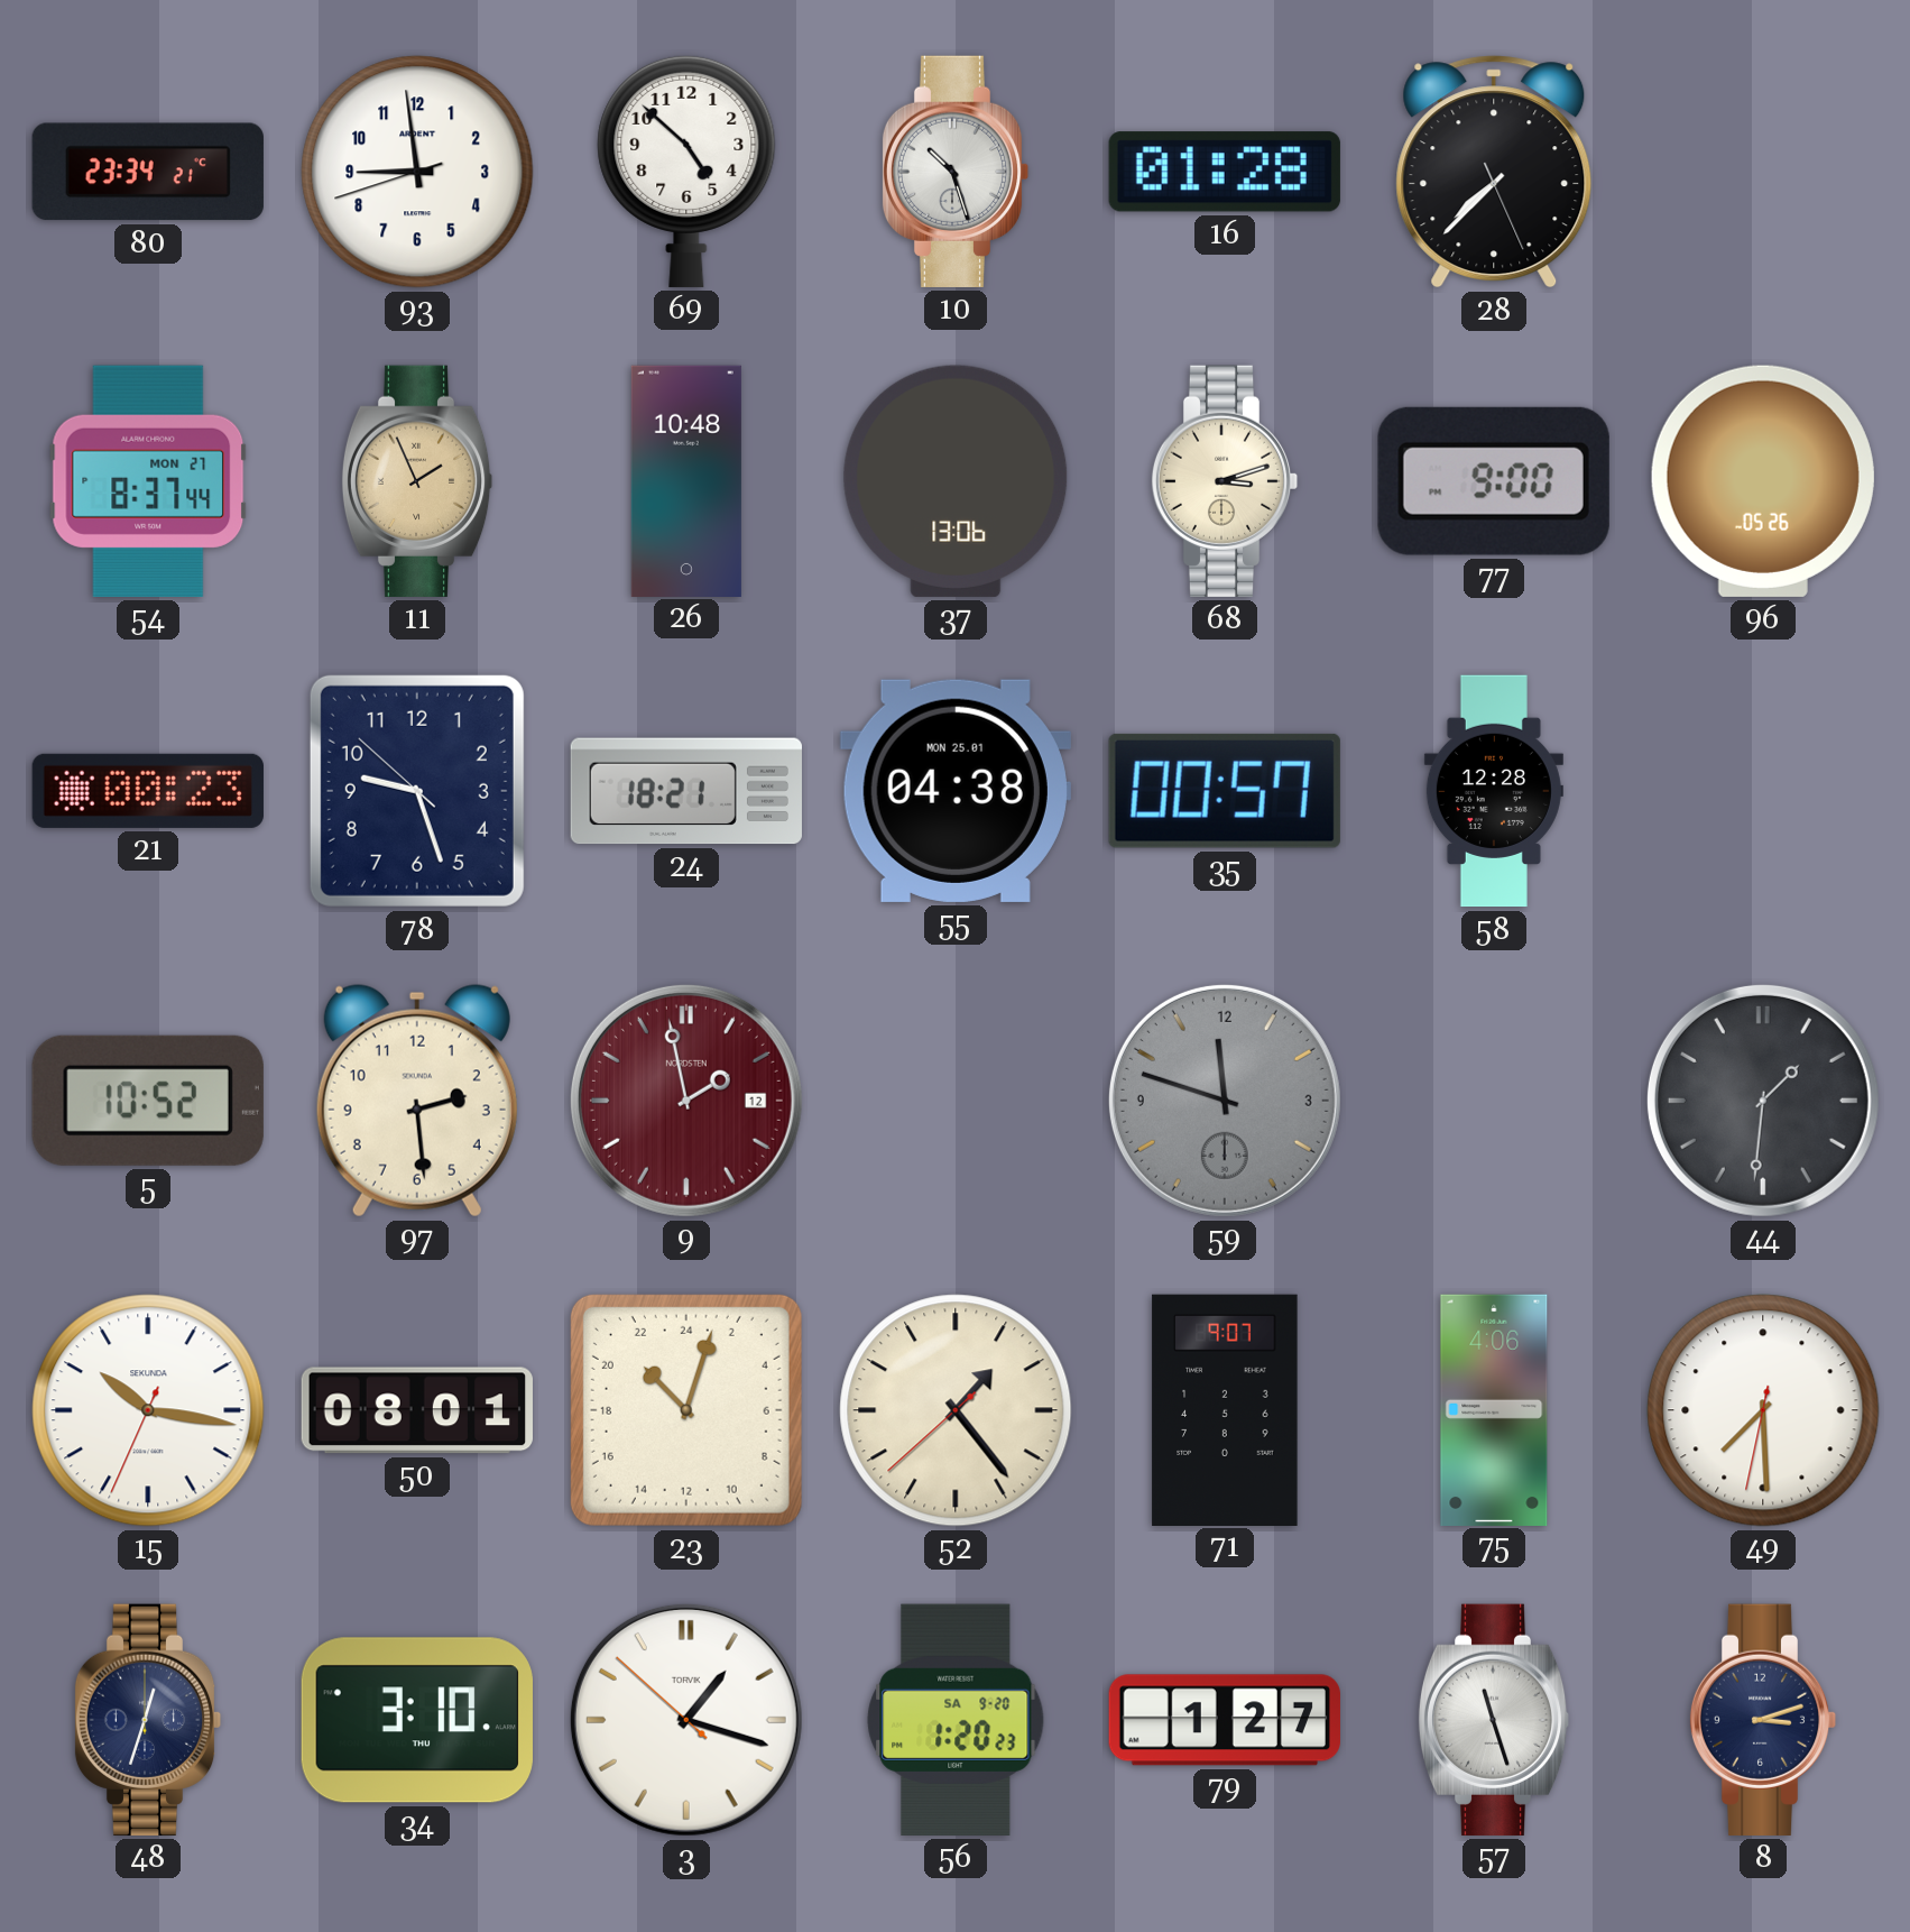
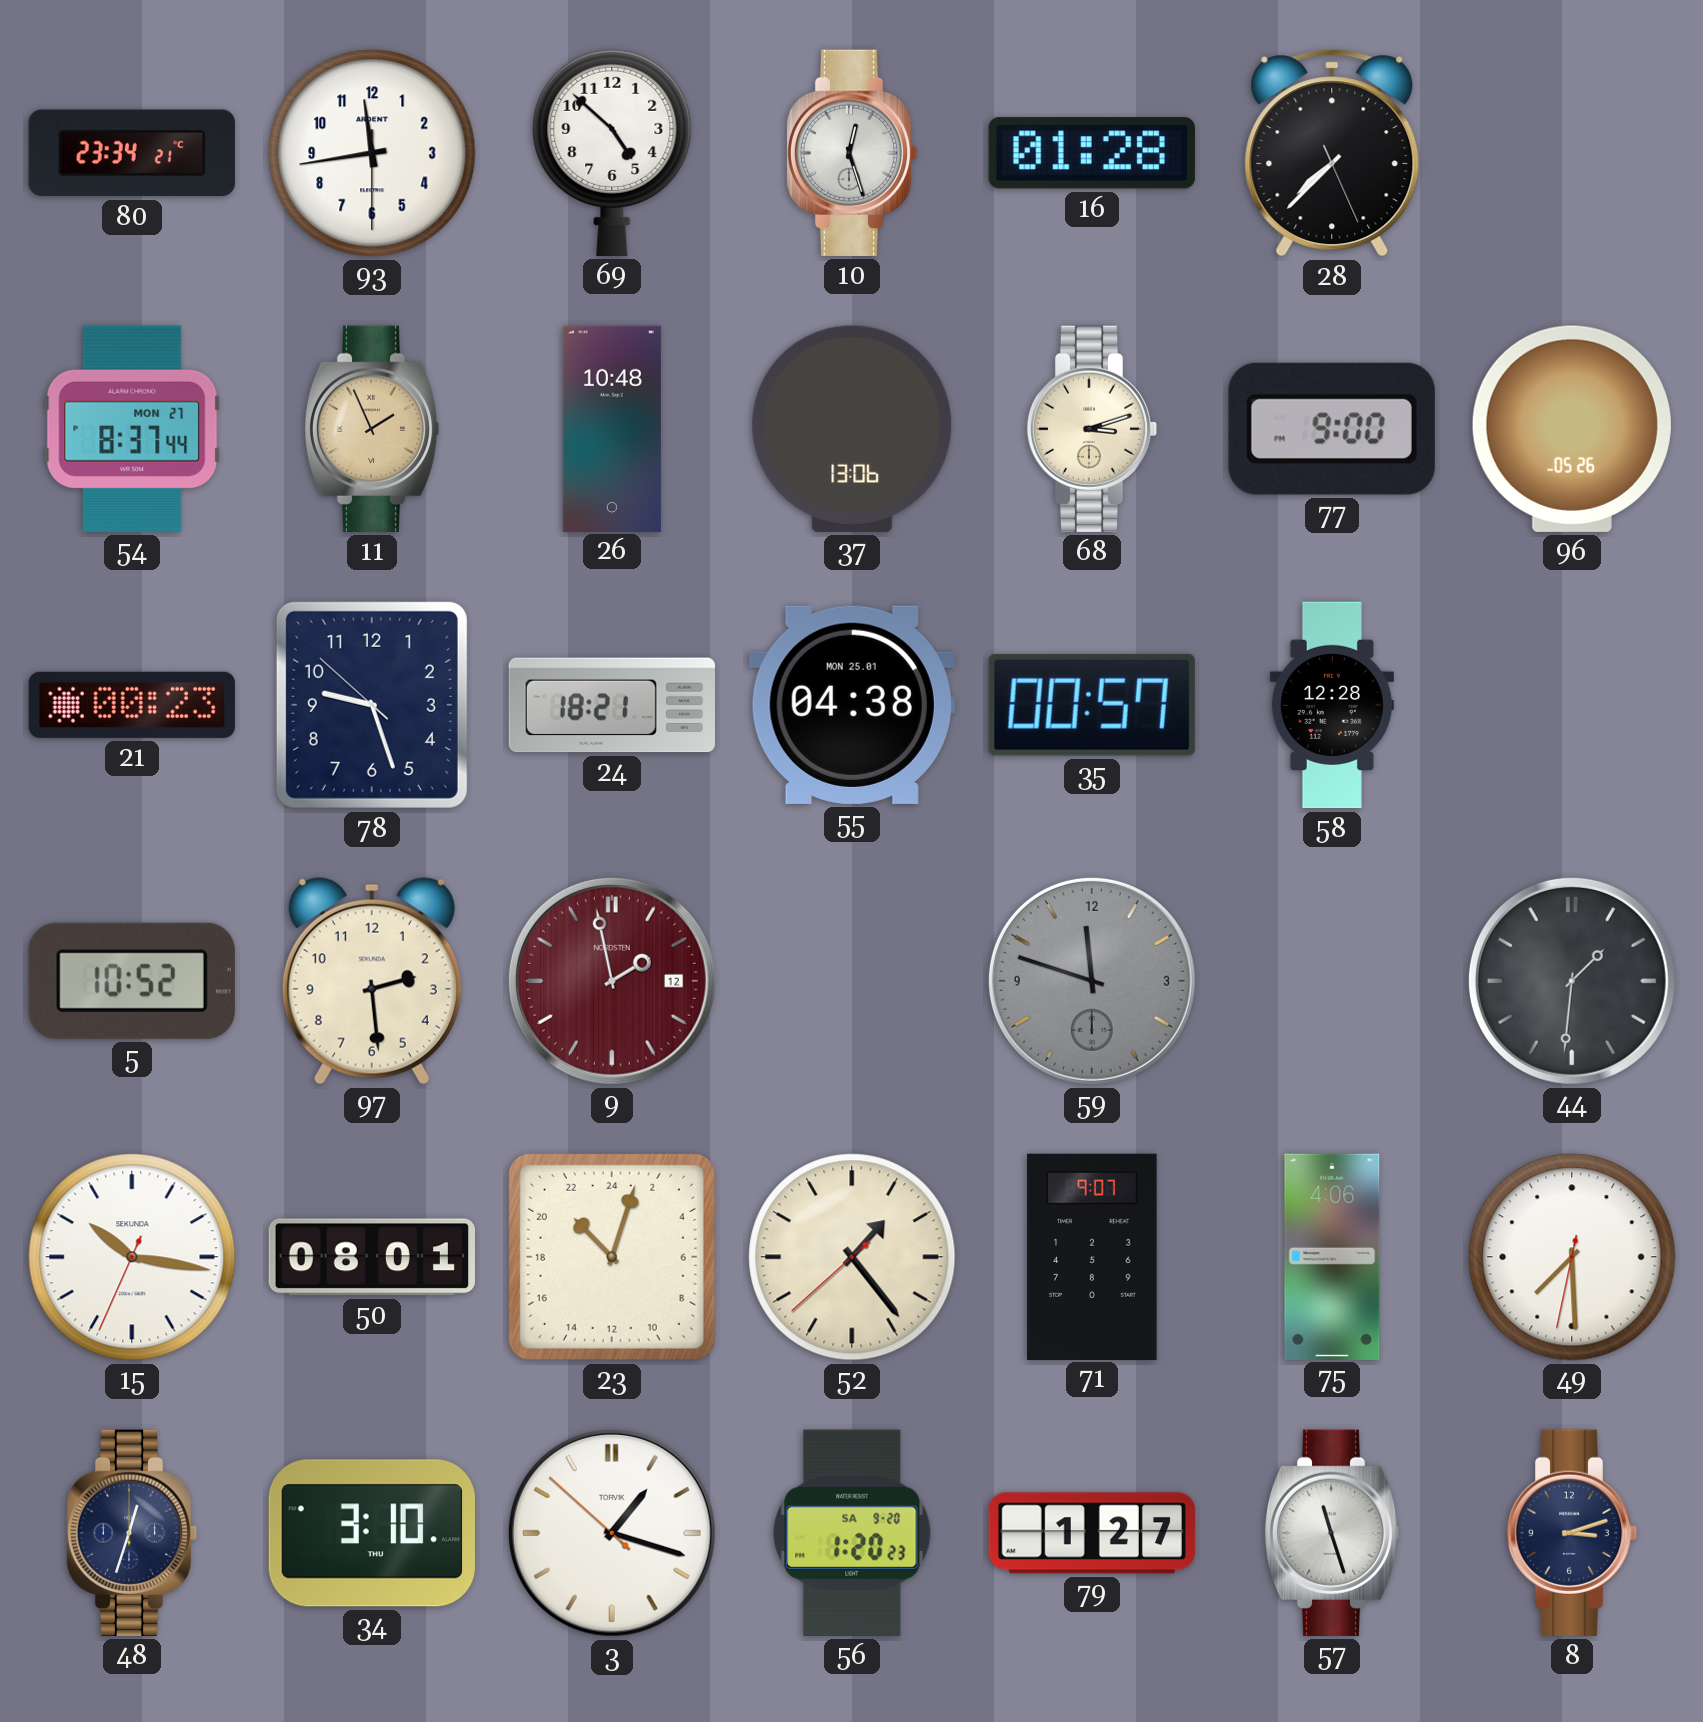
93: 8:58 -> 11:43
10: 10:27 -> 12:27
